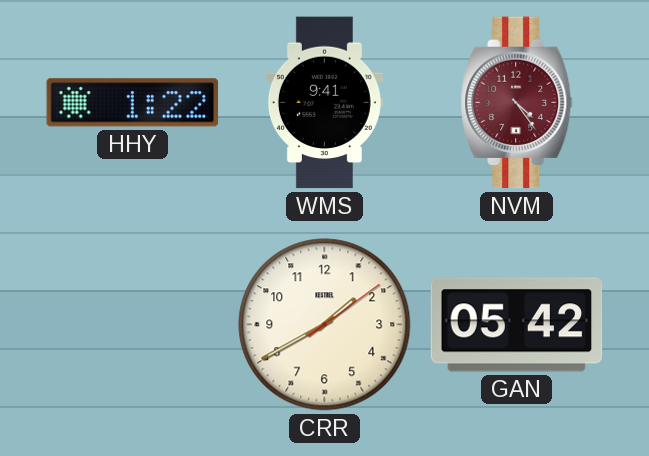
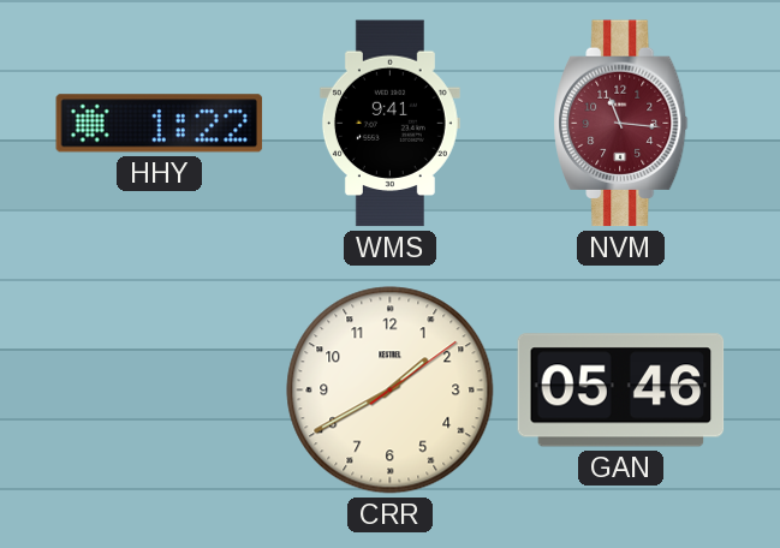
NVM: 4:24 -> 11:16
GAN: 05:42 -> 05:46
